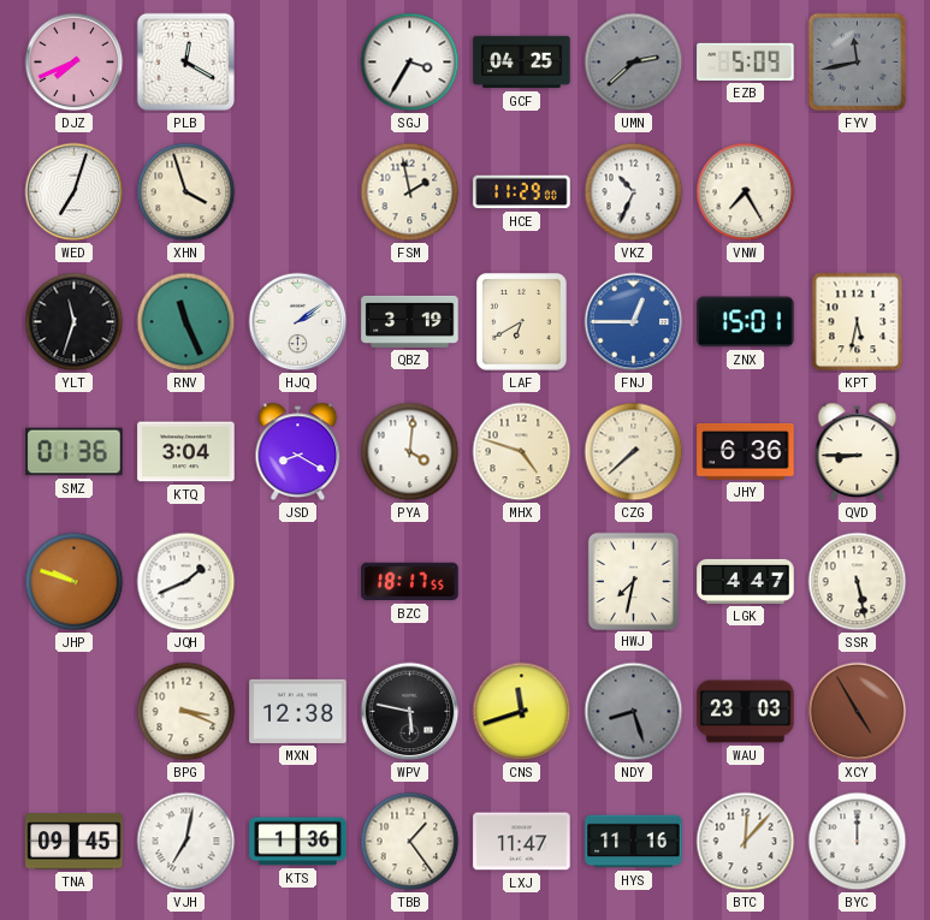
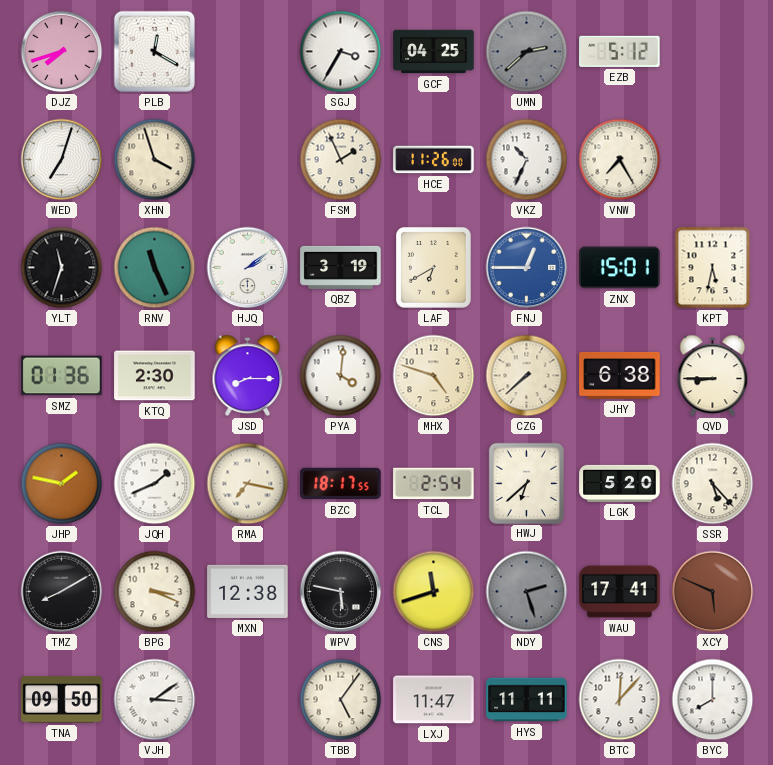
DJZ: 7:41 -> 7:42
EZB: 5:09 -> 5:12
FYV: 11:43 -> none
FSM: 1:58 -> 1:56
HCE: 11:29 -> 11:26
KTQ: 3:04 -> 2:30
JSD: 8:20 -> 8:15
JHY: 6:36 -> 6:38
JHP: 9:48 -> 1:47
RMA: none -> 7:17
TCL: none -> 2:54
HWJ: 7:32 -> 6:38
LGK: 4:47 -> 5:20
SSR: 5:28 -> 5:23
TMZ: none -> 8:10
NDY: 8:27 -> 2:27
WAU: 23:03 -> 17:41
XCY: 4:55 -> 5:49
TNA: 09:45 -> 09:50
VJH: 7:02 -> 3:09
KTS: 1:36 -> none
TBB: 1:24 -> 5:06
HYS: 11:16 -> 11:11
BYC: 12:00 -> 8:00
